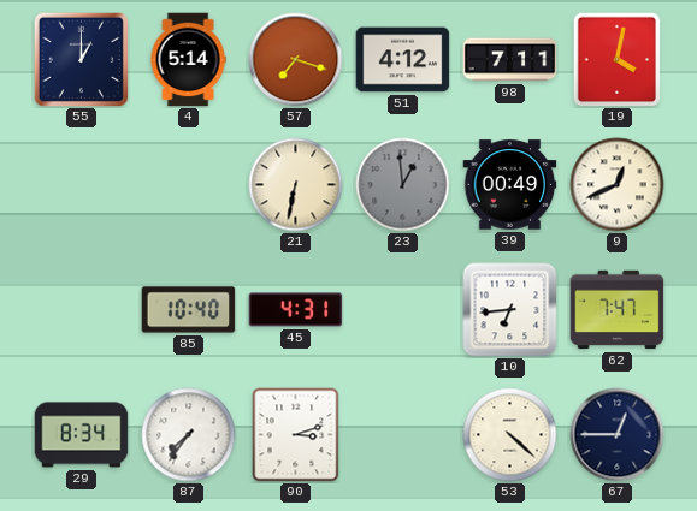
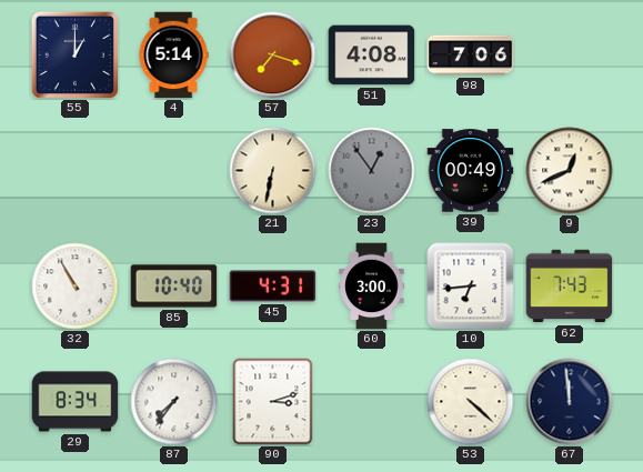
51: 4:12 -> 4:08
98: 7:11 -> 7:06
19: 4:02 -> none
23: 12:59 -> 12:54
32: none -> 10:55
60: none -> 3:00
62: 7:47 -> 7:43
67: 12:45 -> 11:59
